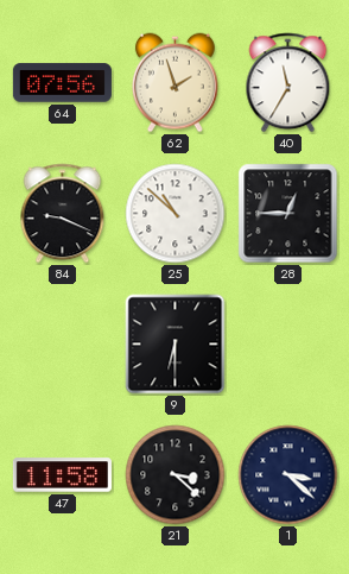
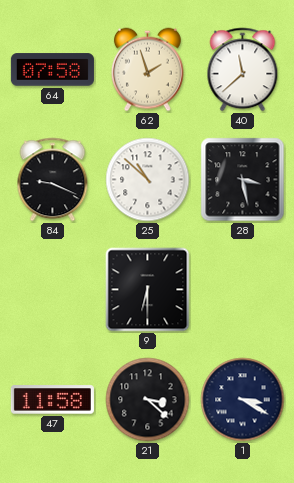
64: 07:56 -> 07:58
40: 11:35 -> 11:38
28: 12:45 -> 3:28
1: 3:22 -> 3:20
